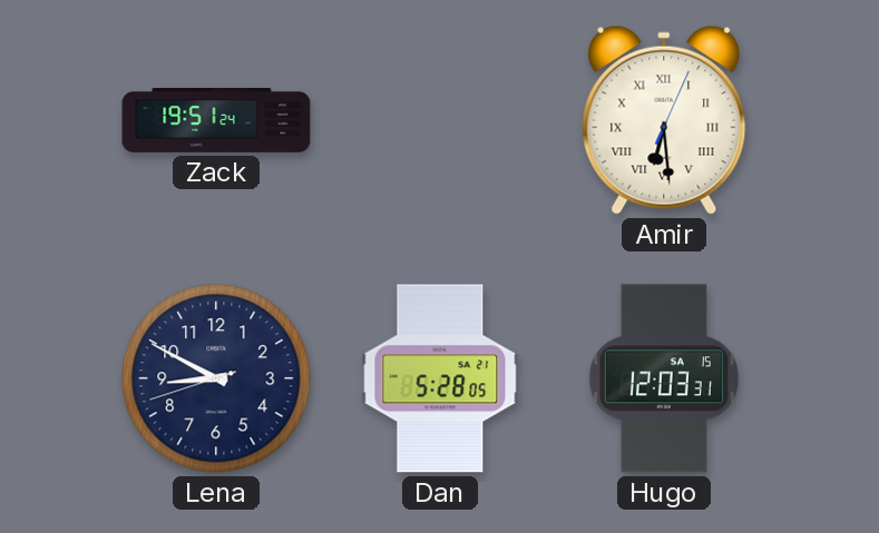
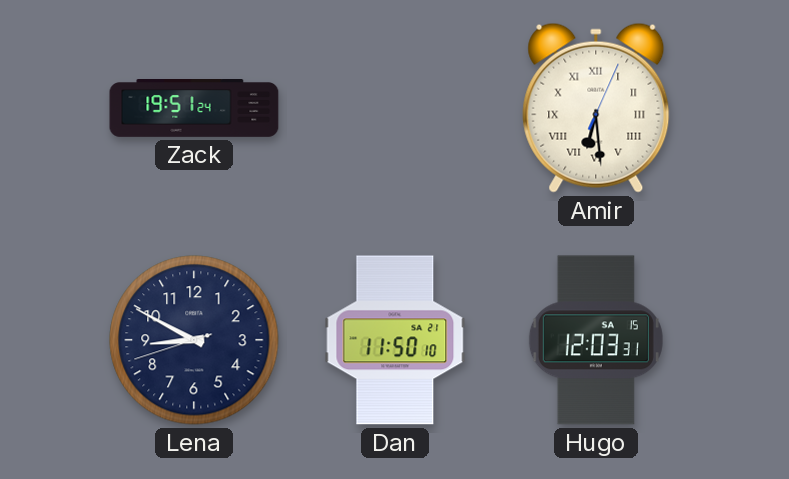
Dan: 5:28 -> 11:50
